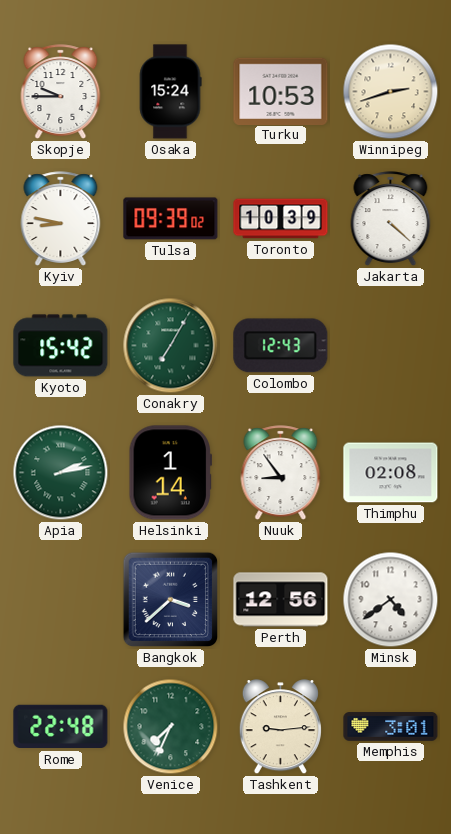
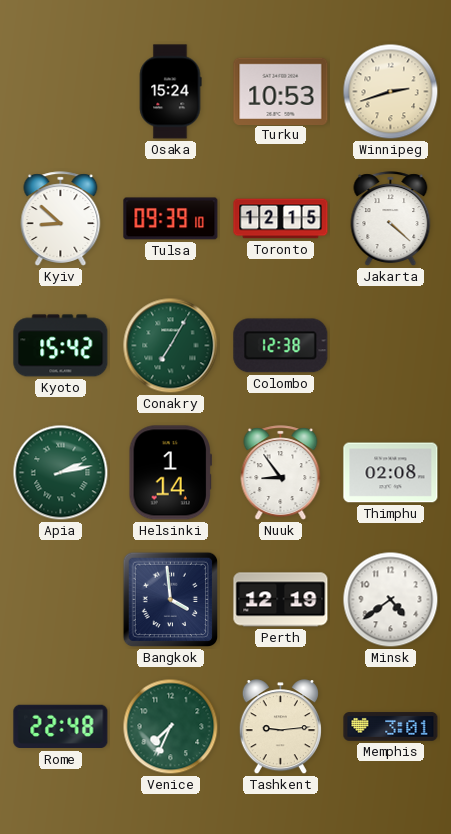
Skopje: 9:45 -> none
Kyiv: 8:47 -> 8:52
Tulsa: 09:39:02 -> 09:39:10
Toronto: 10:39 -> 12:15
Colombo: 12:43 -> 12:38
Bangkok: 3:38 -> 3:59
Perth: 12:56 -> 12:19
